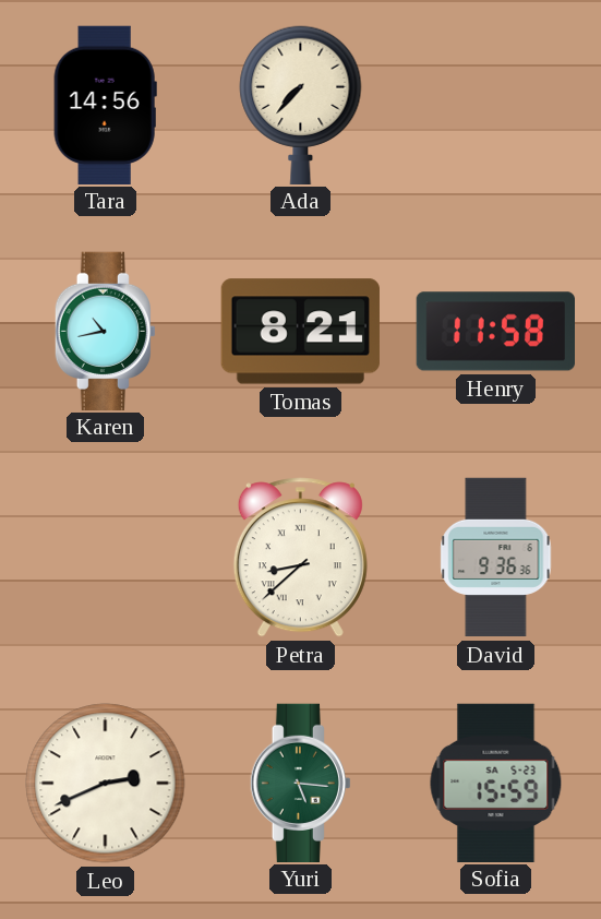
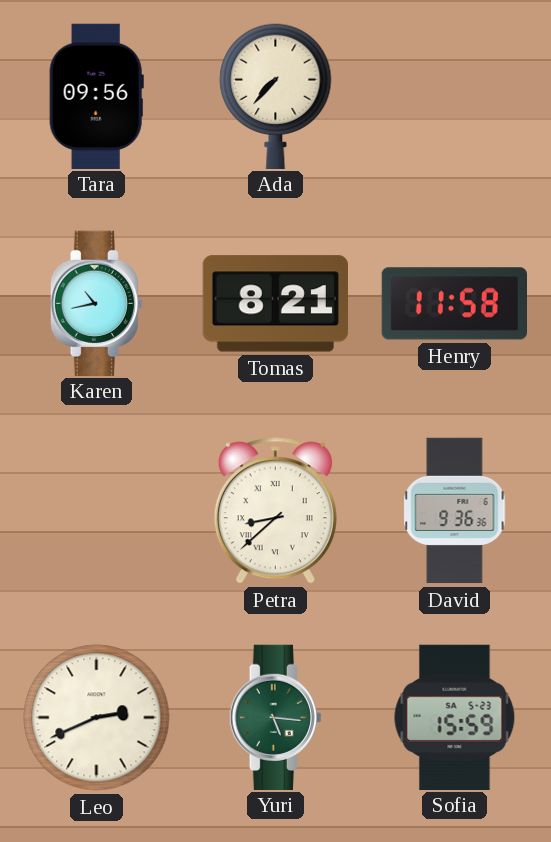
Tara: 14:56 -> 09:56
